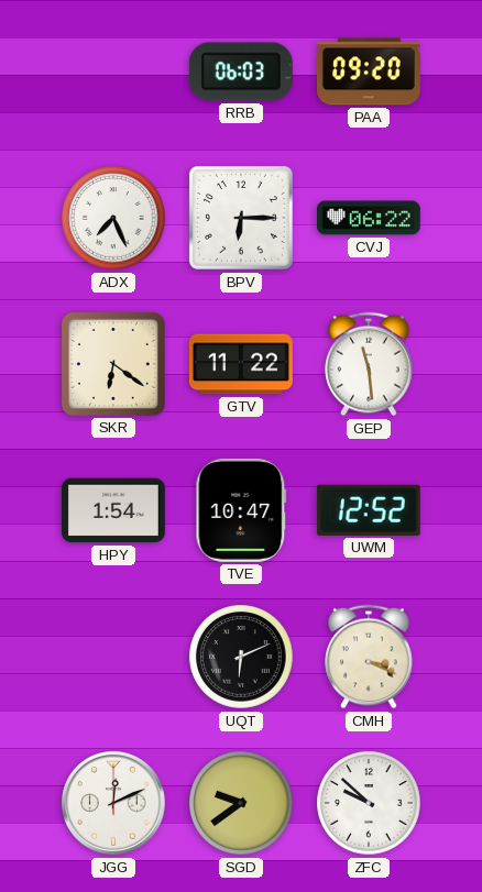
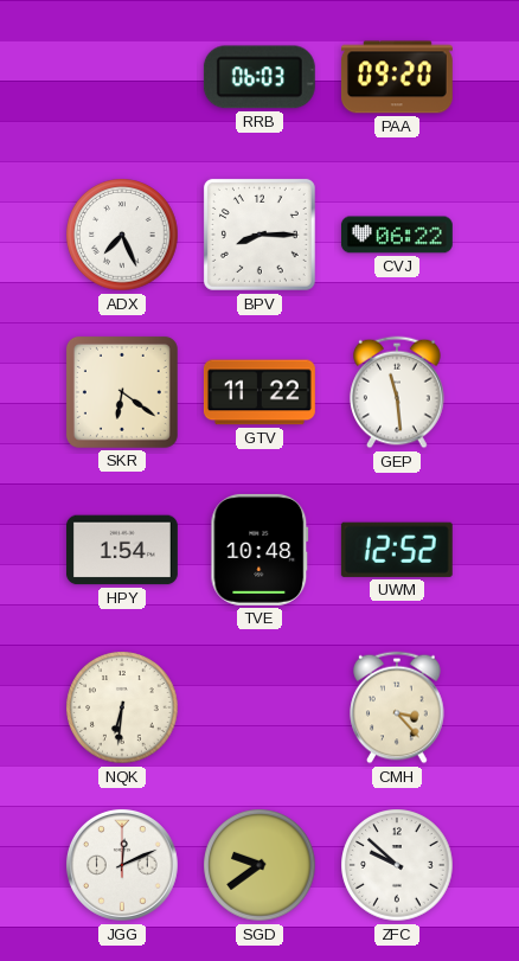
BPV: 6:15 -> 8:15
TVE: 10:47 -> 10:48
NQK: none -> 6:31
UQT: 6:11 -> none
CMH: 3:19 -> 3:23
